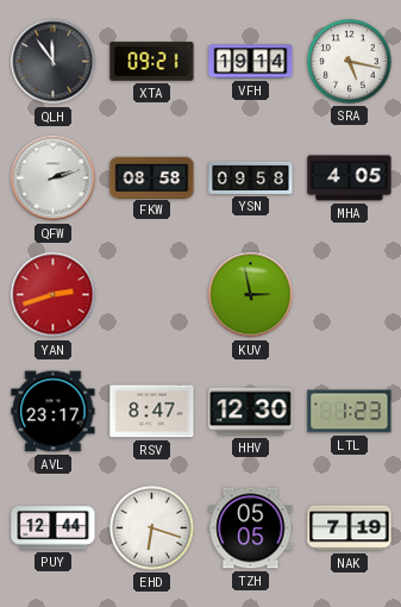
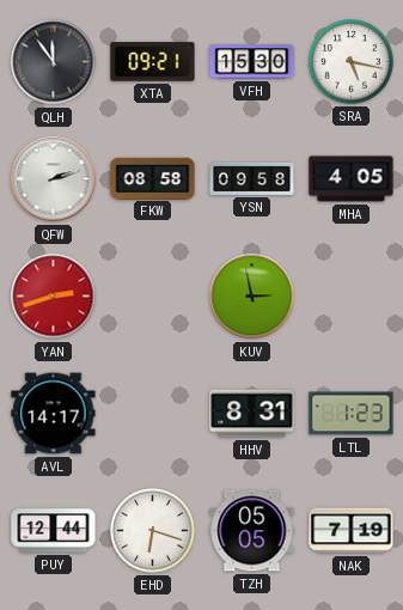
VFH: 19:14 -> 15:30
AVL: 23:17 -> 14:17
RSV: 8:47 -> none
HHV: 12:30 -> 8:31
